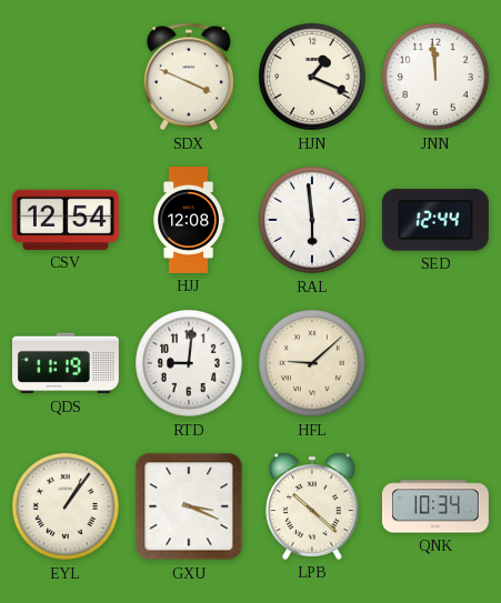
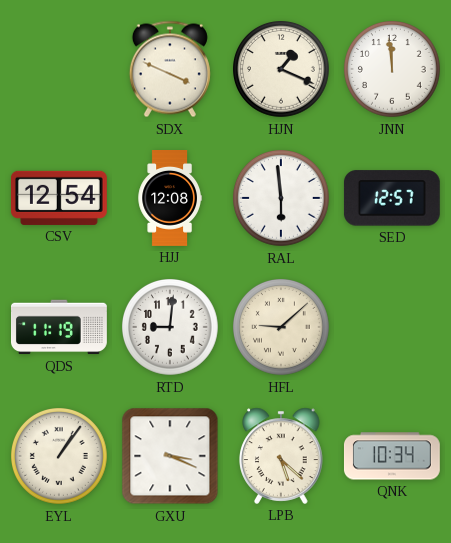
SED: 12:44 -> 12:57
LPB: 10:22 -> 5:22
